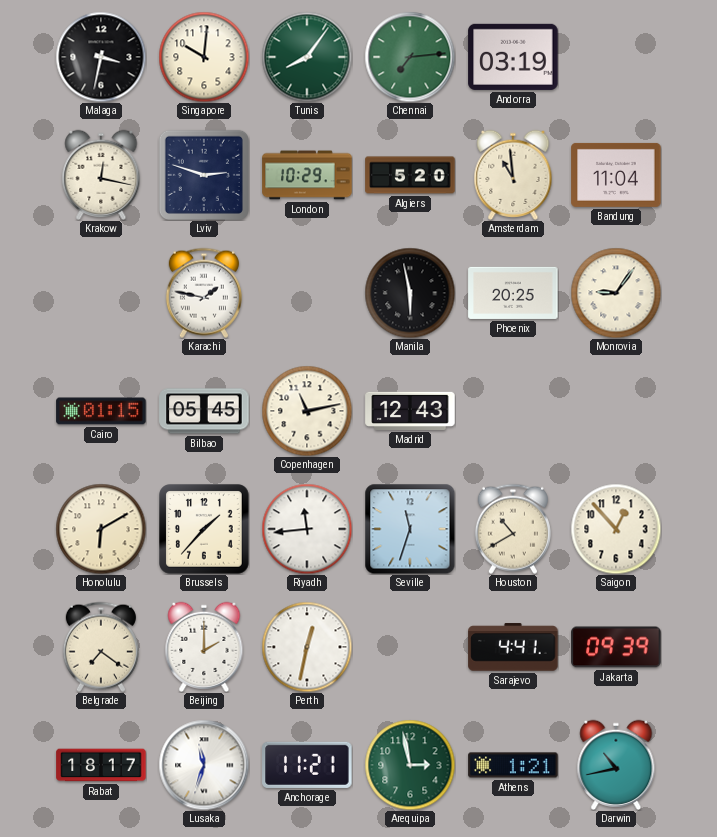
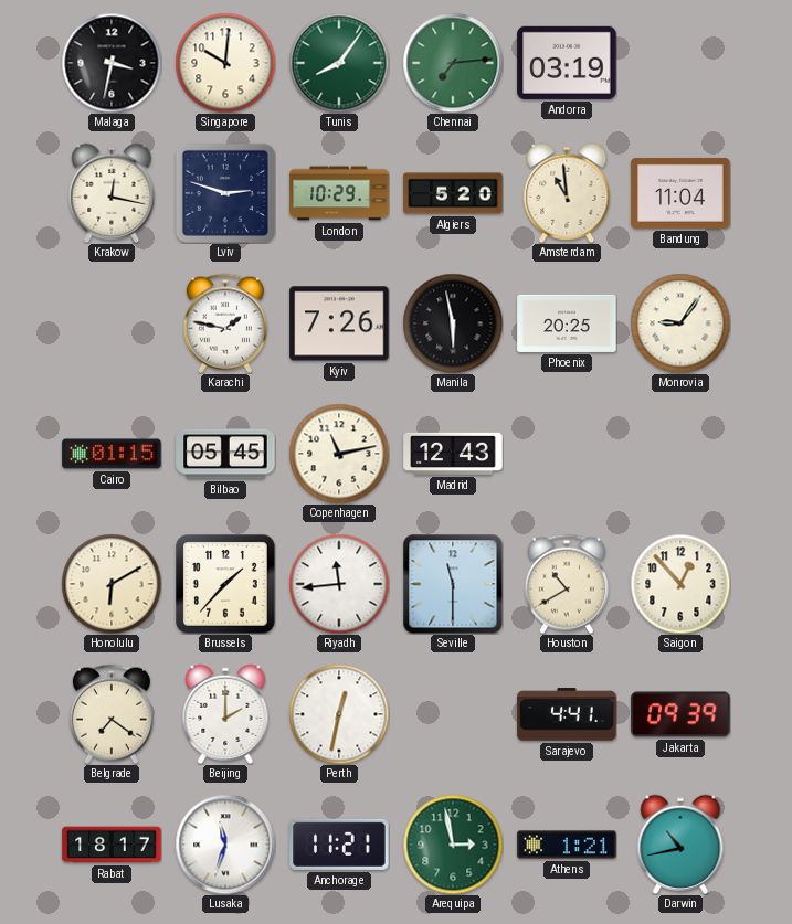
Kyiv: none -> 7:26
Seville: 11:33 -> 11:30
